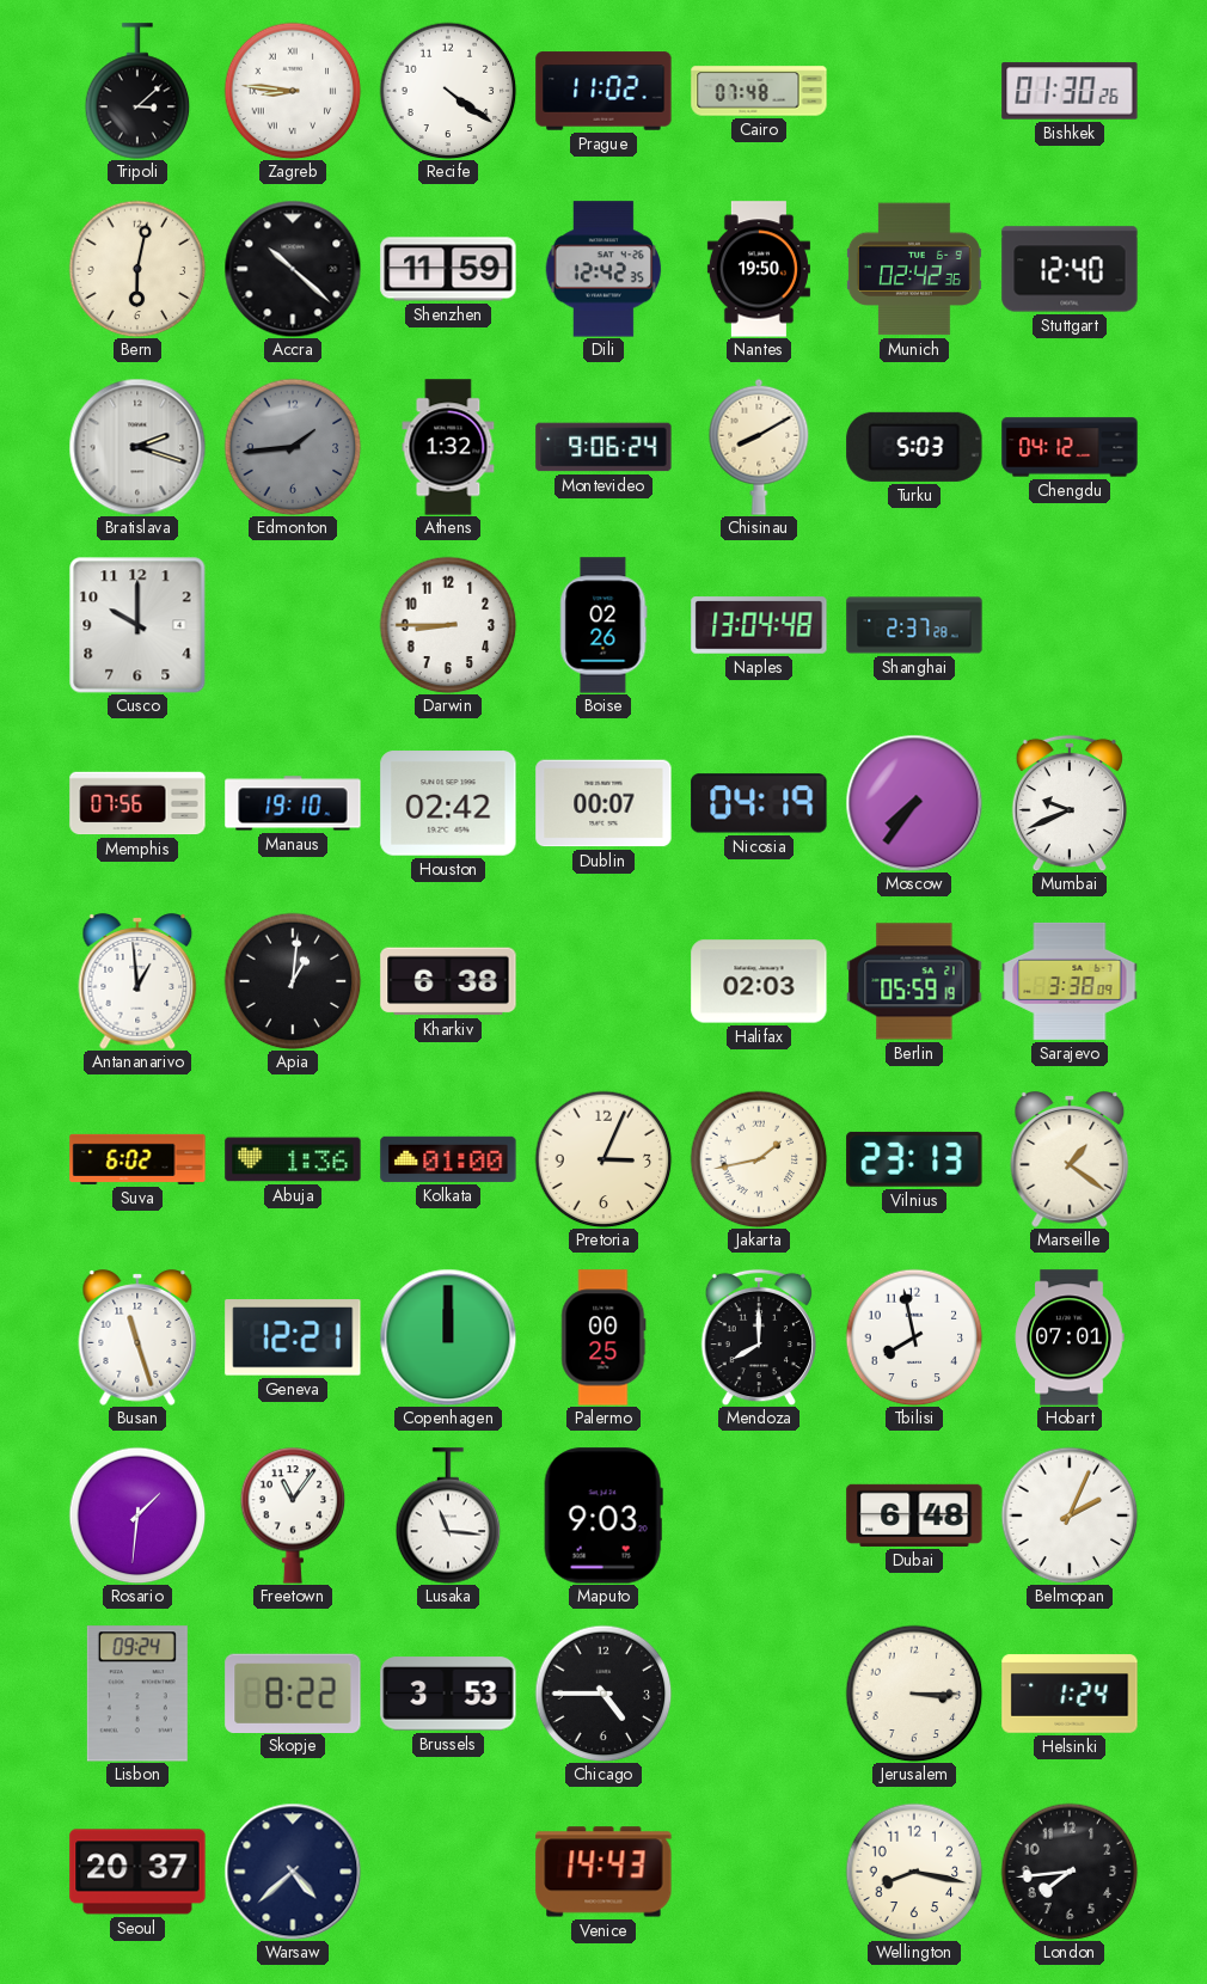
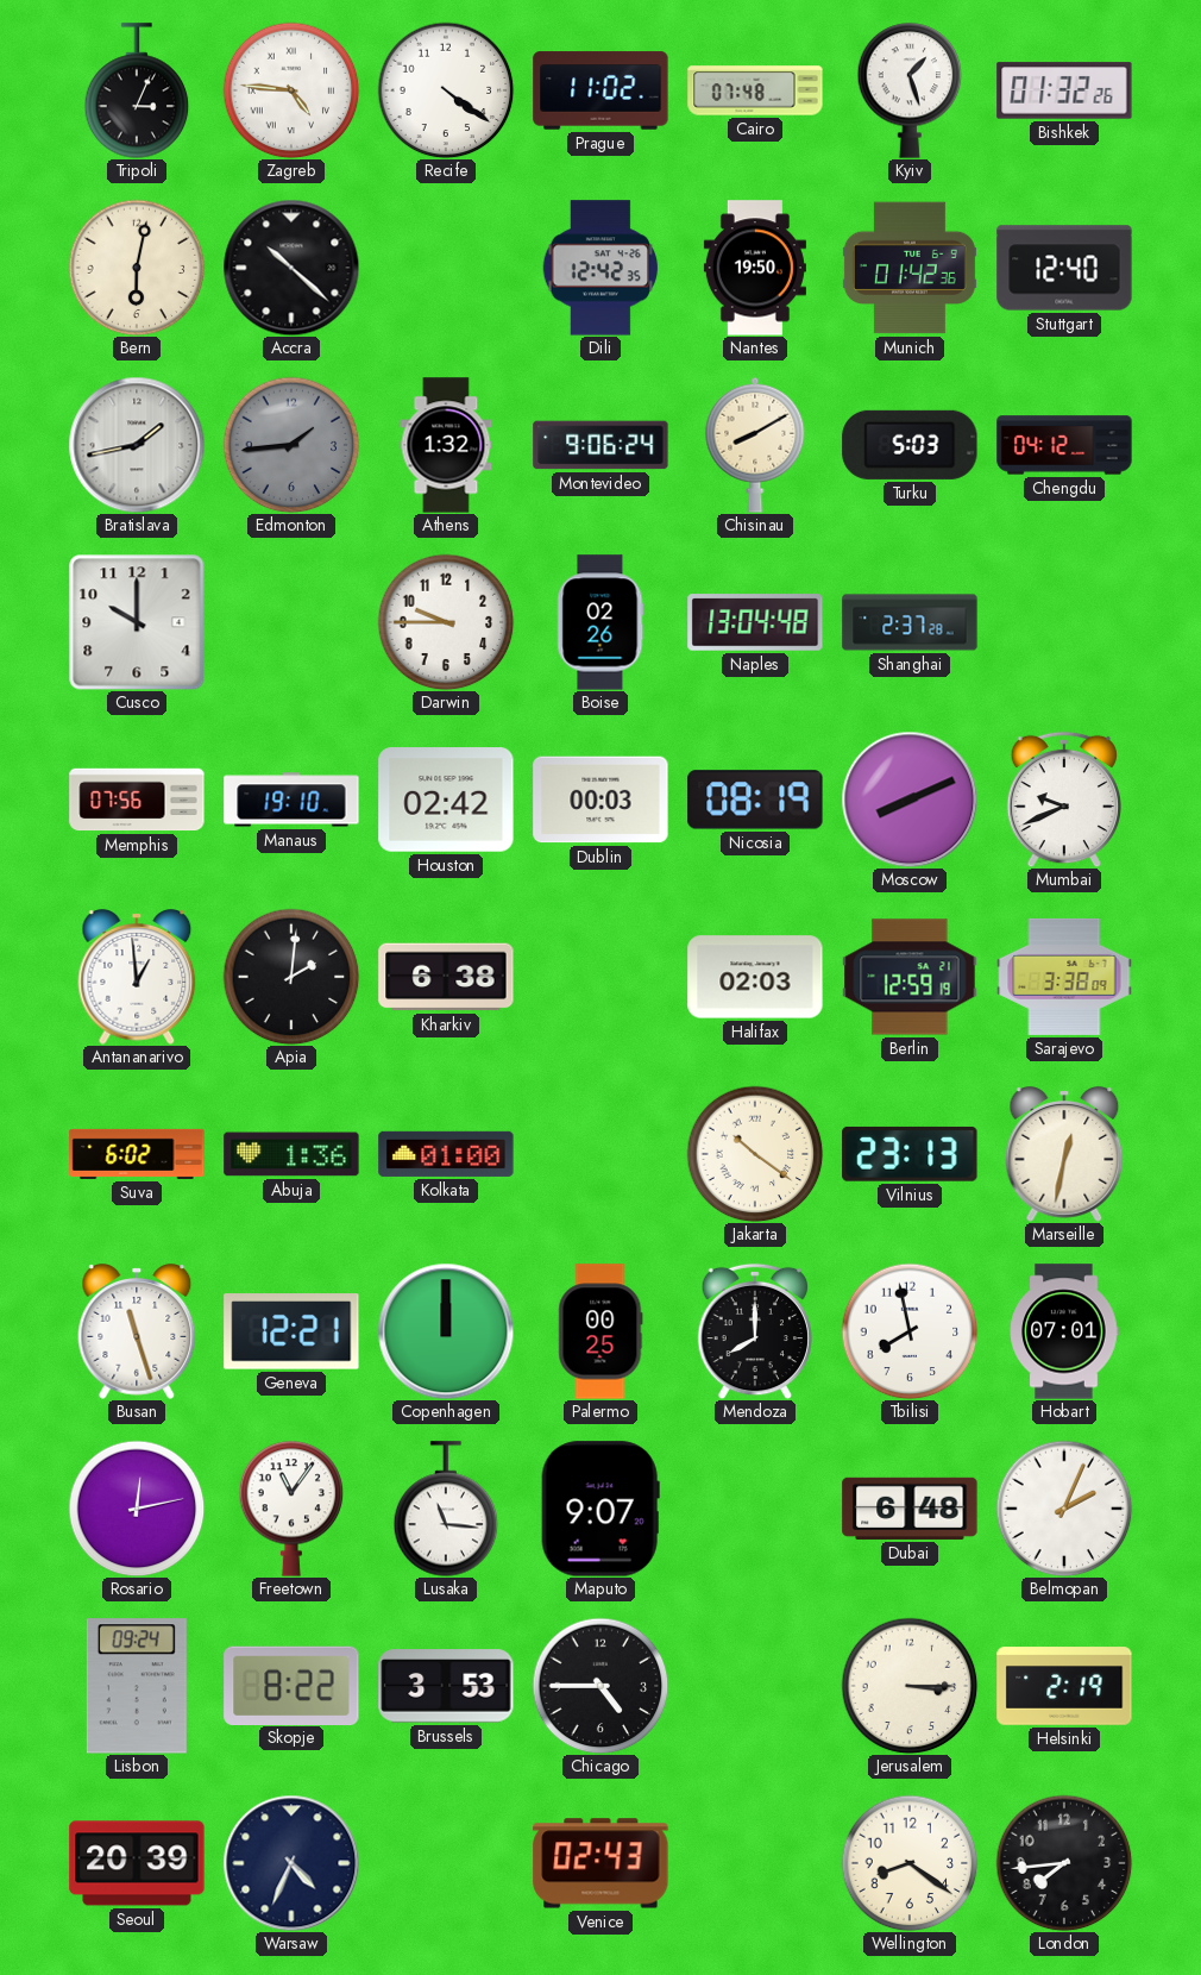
Tripoli: 3:08 -> 3:04
Zagreb: 8:46 -> 4:46
Kyiv: none -> 1:27
Bishkek: 01:30 -> 01:32
Shenzhen: 11:59 -> none
Munich: 02:42 -> 01:42
Bratislava: 2:18 -> 1:43
Darwin: 8:45 -> 9:45
Dublin: 00:07 -> 00:03
Nicosia: 04:19 -> 08:19
Moscow: 7:36 -> 8:11
Apia: 1:01 -> 2:01
Berlin: 05:59 -> 12:59
Pretoria: 3:04 -> none
Jakarta: 1:43 -> 10:21
Marseille: 1:21 -> 12:32
Rosario: 1:31 -> 12:13
Maputo: 9:03 -> 9:07
Helsinki: 1:24 -> 2:19
Seoul: 20:37 -> 20:39
Warsaw: 4:38 -> 4:34
Venice: 14:43 -> 02:43
Wellington: 8:17 -> 8:21
